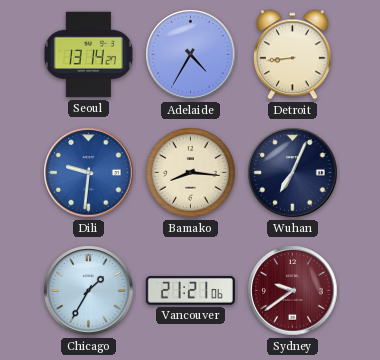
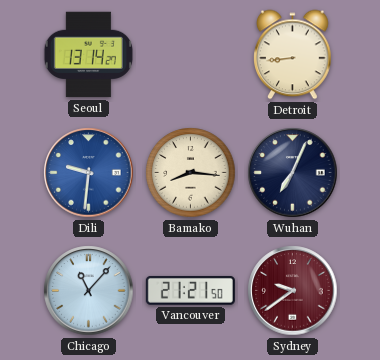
Adelaide: 4:35 -> none
Chicago: 1:35 -> 11:07
Vancouver: 21:21:06 -> 21:21:50
